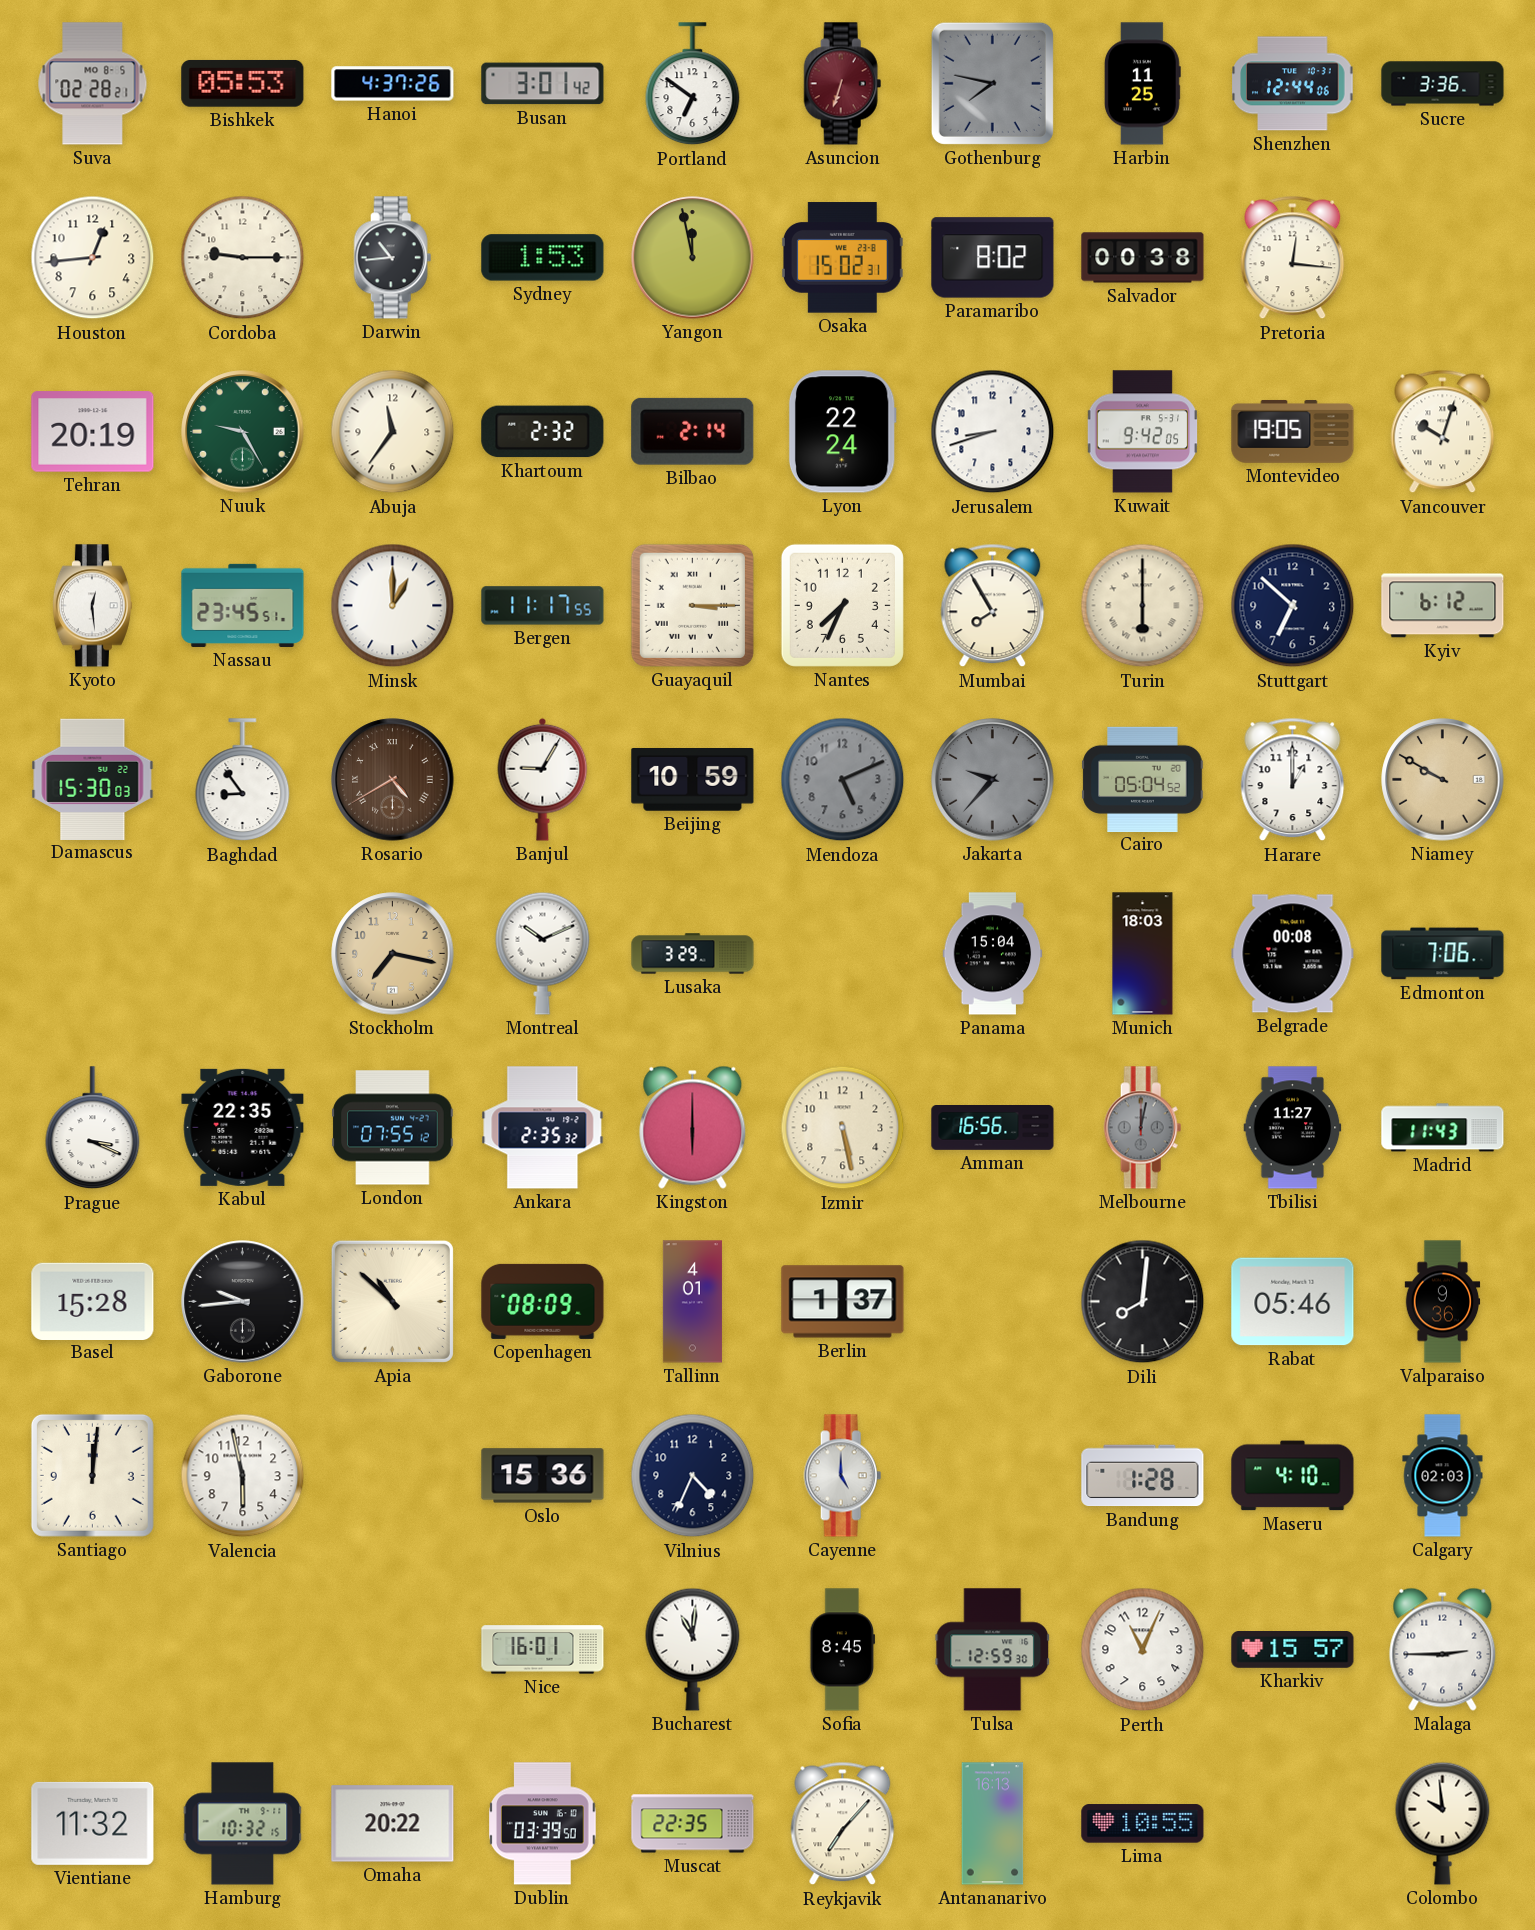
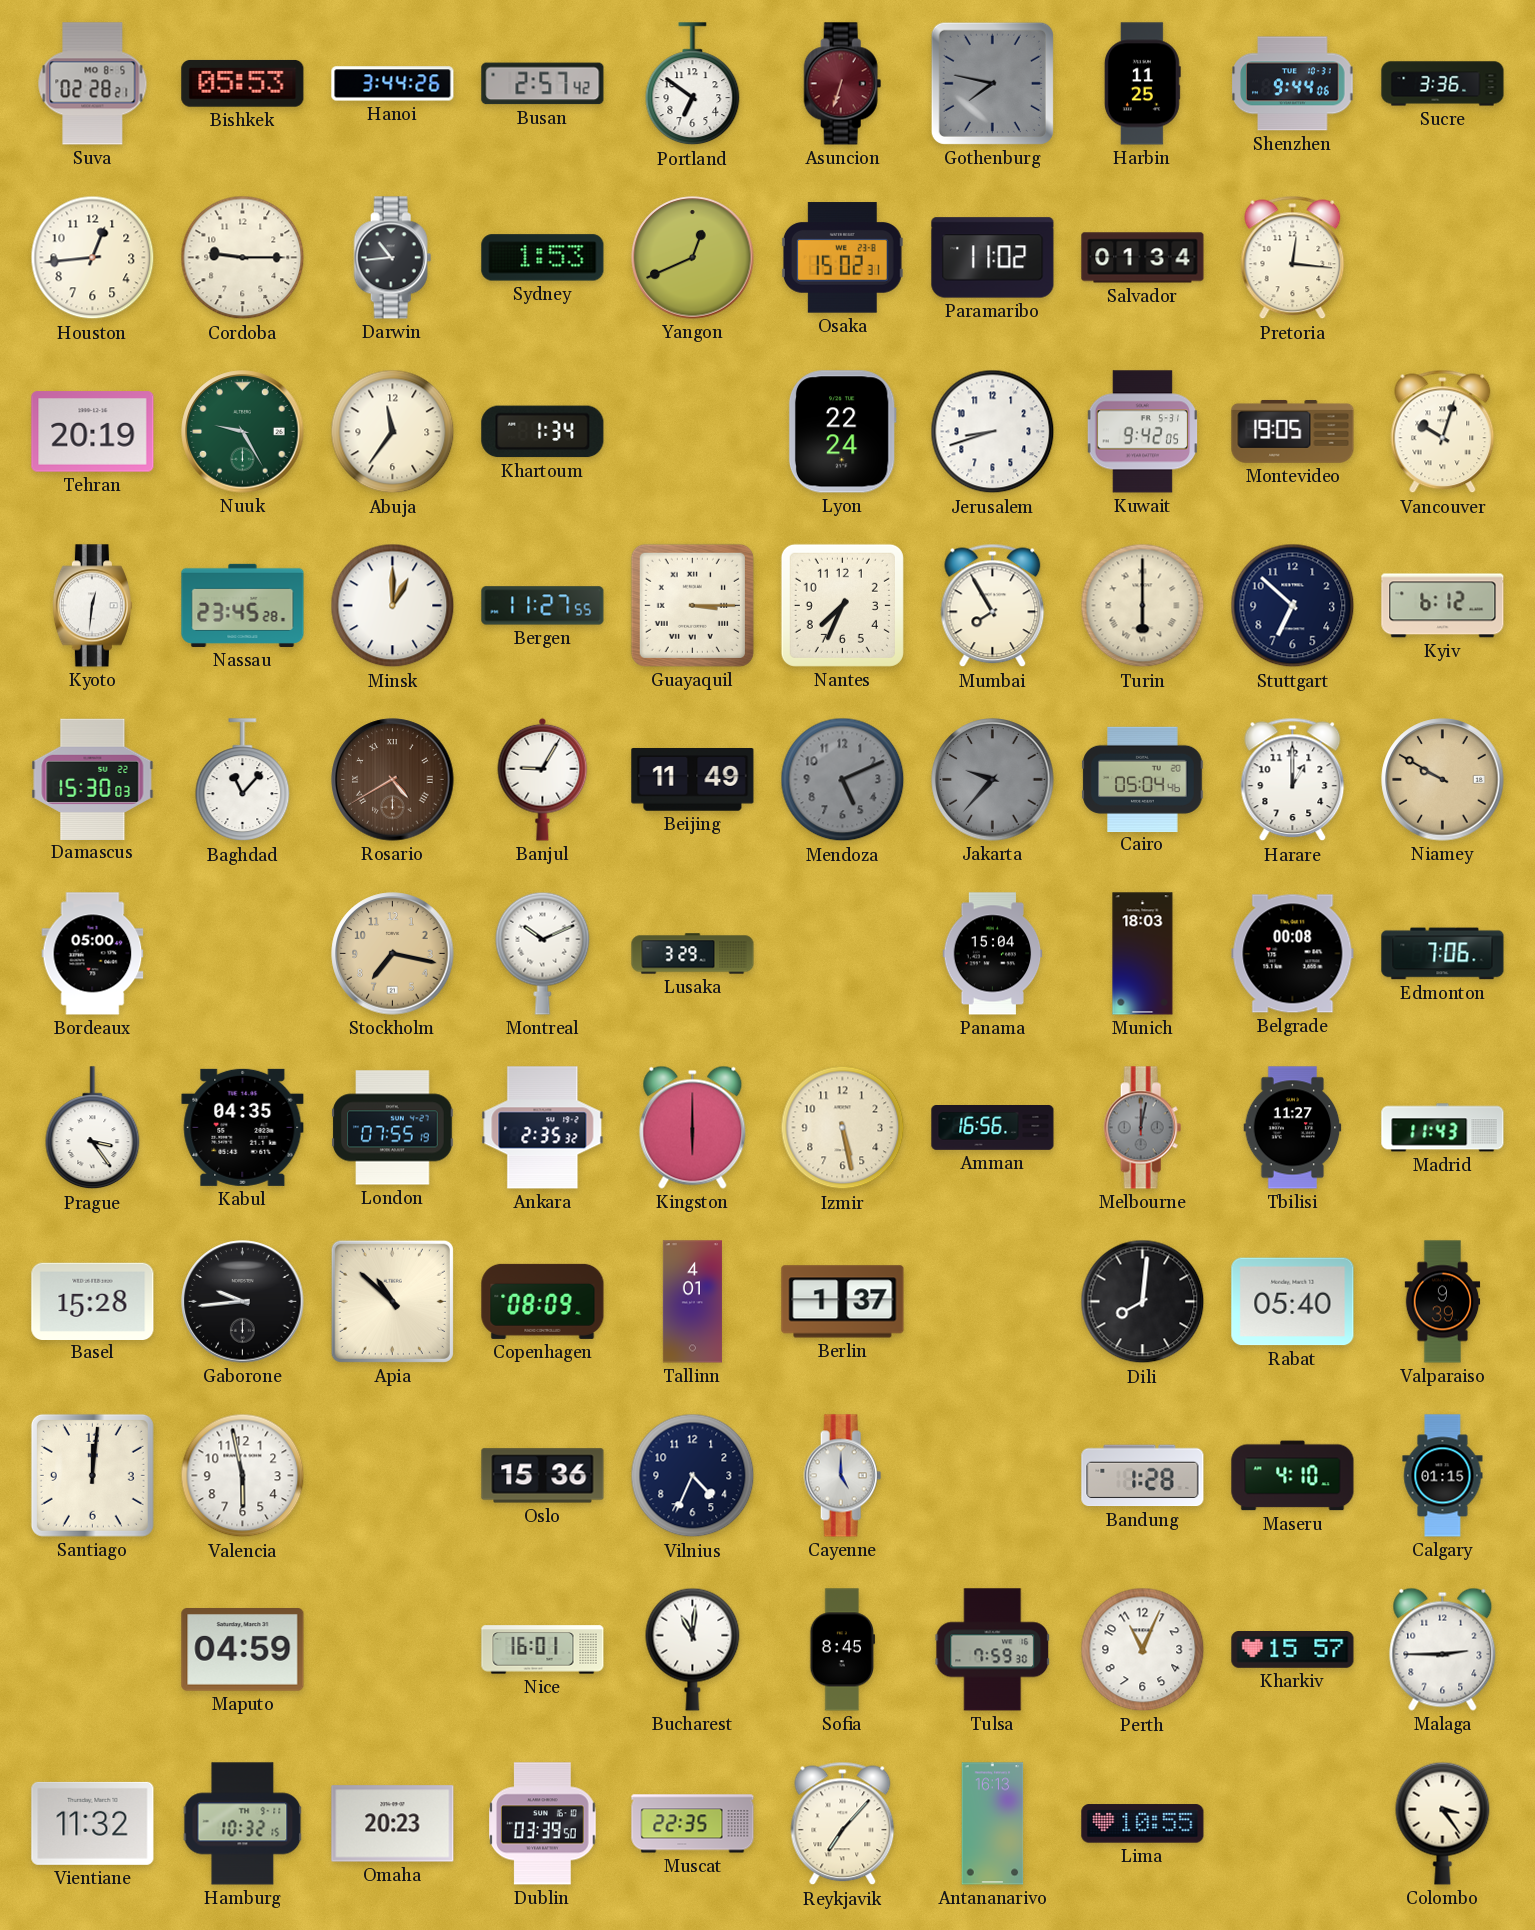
Hanoi: 4:37 -> 3:44
Busan: 3:01 -> 2:57
Shenzhen: 12:44 -> 9:44
Yangon: 11:58 -> 12:41
Paramaribo: 8:02 -> 11:02
Salvador: 00:38 -> 01:34
Khartoum: 2:32 -> 1:34
Bilbao: 2:14 -> none
Kyoto: 12:29 -> 12:31
Nassau: 23:45:51 -> 23:45:28
Bergen: 11:17 -> 11:27
Baghdad: 8:54 -> 11:07
Beijing: 10:59 -> 11:49
Cairo: 05:04:52 -> 05:04:46
Bordeaux: none -> 05:00
Prague: 3:19 -> 3:24
Kabul: 22:35 -> 04:35
London: 07:55:12 -> 07:55:19
Rabat: 05:46 -> 05:40
Valparaiso: 9:36 -> 9:39
Calgary: 02:03 -> 01:15
Maputo: none -> 04:59
Tulsa: 12:59 -> 7:59
Omaha: 20:22 -> 20:23
Colombo: 9:59 -> 3:24
